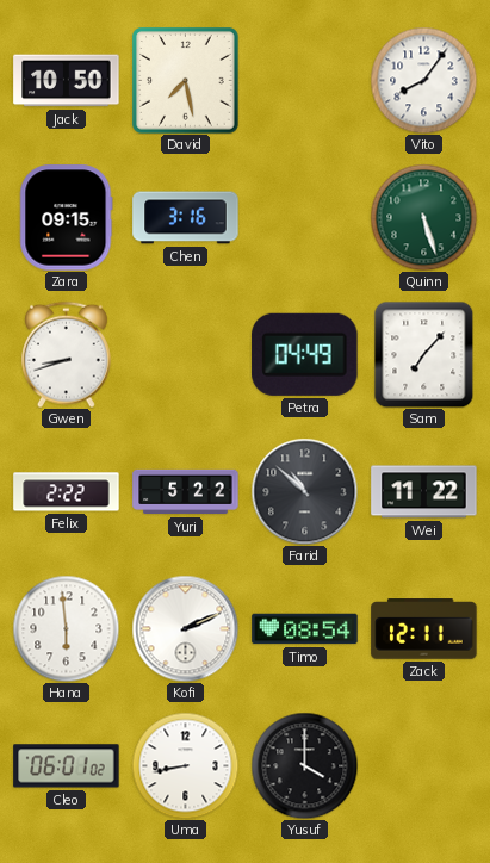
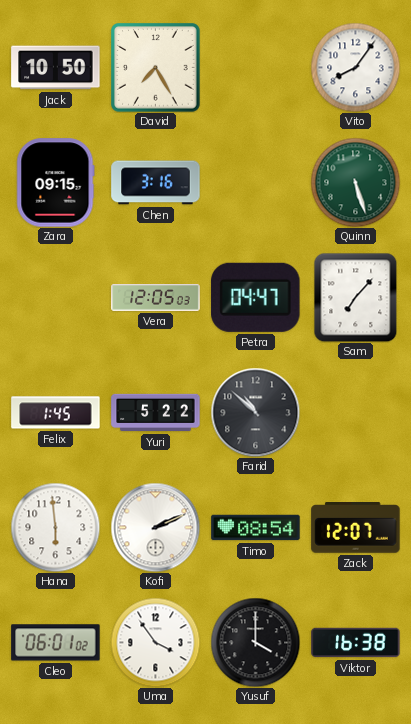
David: 7:28 -> 7:25
Gwen: 8:42 -> none
Vera: none -> 12:05
Petra: 04:49 -> 04:47
Felix: 2:22 -> 1:45
Wei: 11:22 -> none
Zack: 12:11 -> 12:07
Uma: 8:43 -> 3:54
Viktor: none -> 16:38
